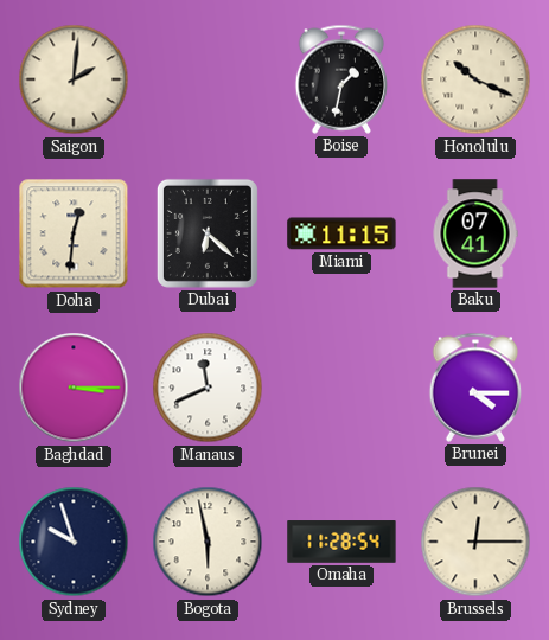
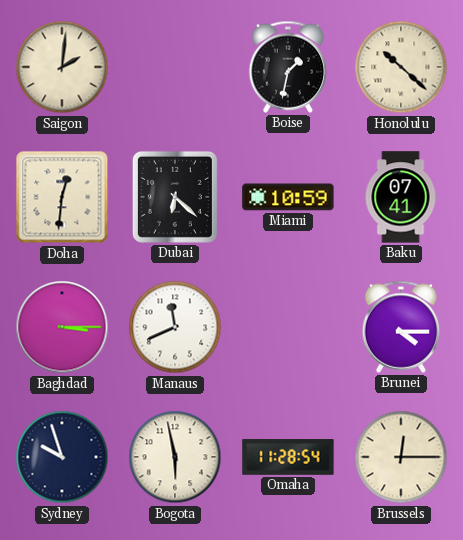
Honolulu: 10:19 -> 10:22
Miami: 11:15 -> 10:59
